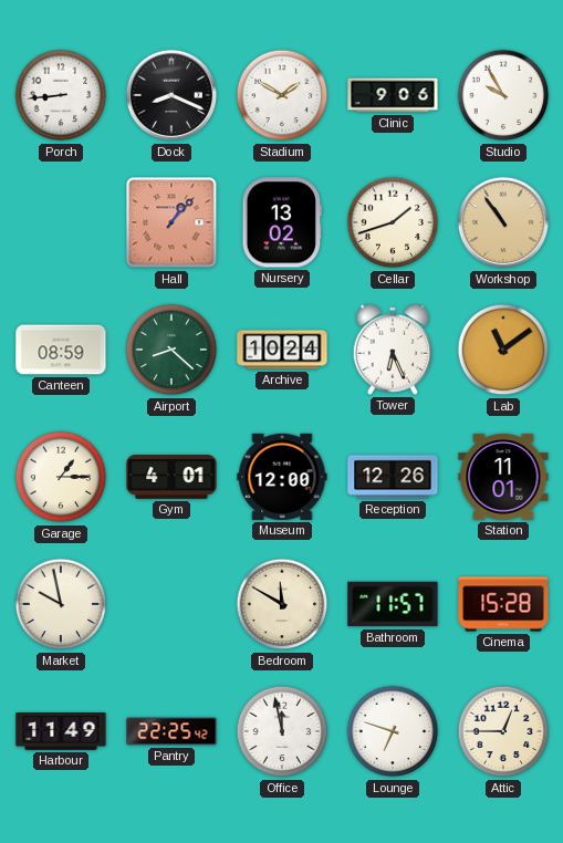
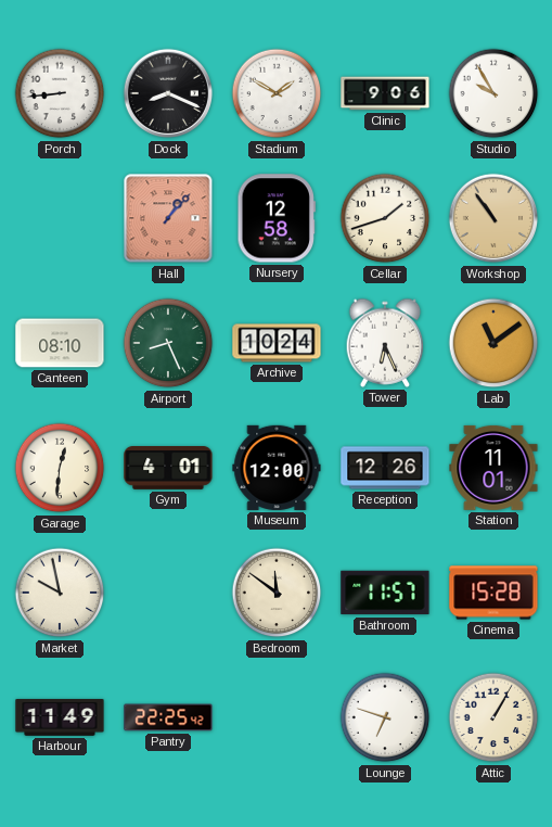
Nursery: 13:02 -> 12:58
Canteen: 08:59 -> 08:10
Airport: 8:22 -> 8:26
Garage: 1:15 -> 12:31
Bedroom: 11:50 -> 11:51
Office: 11:58 -> none
Attic: 12:45 -> 1:05
